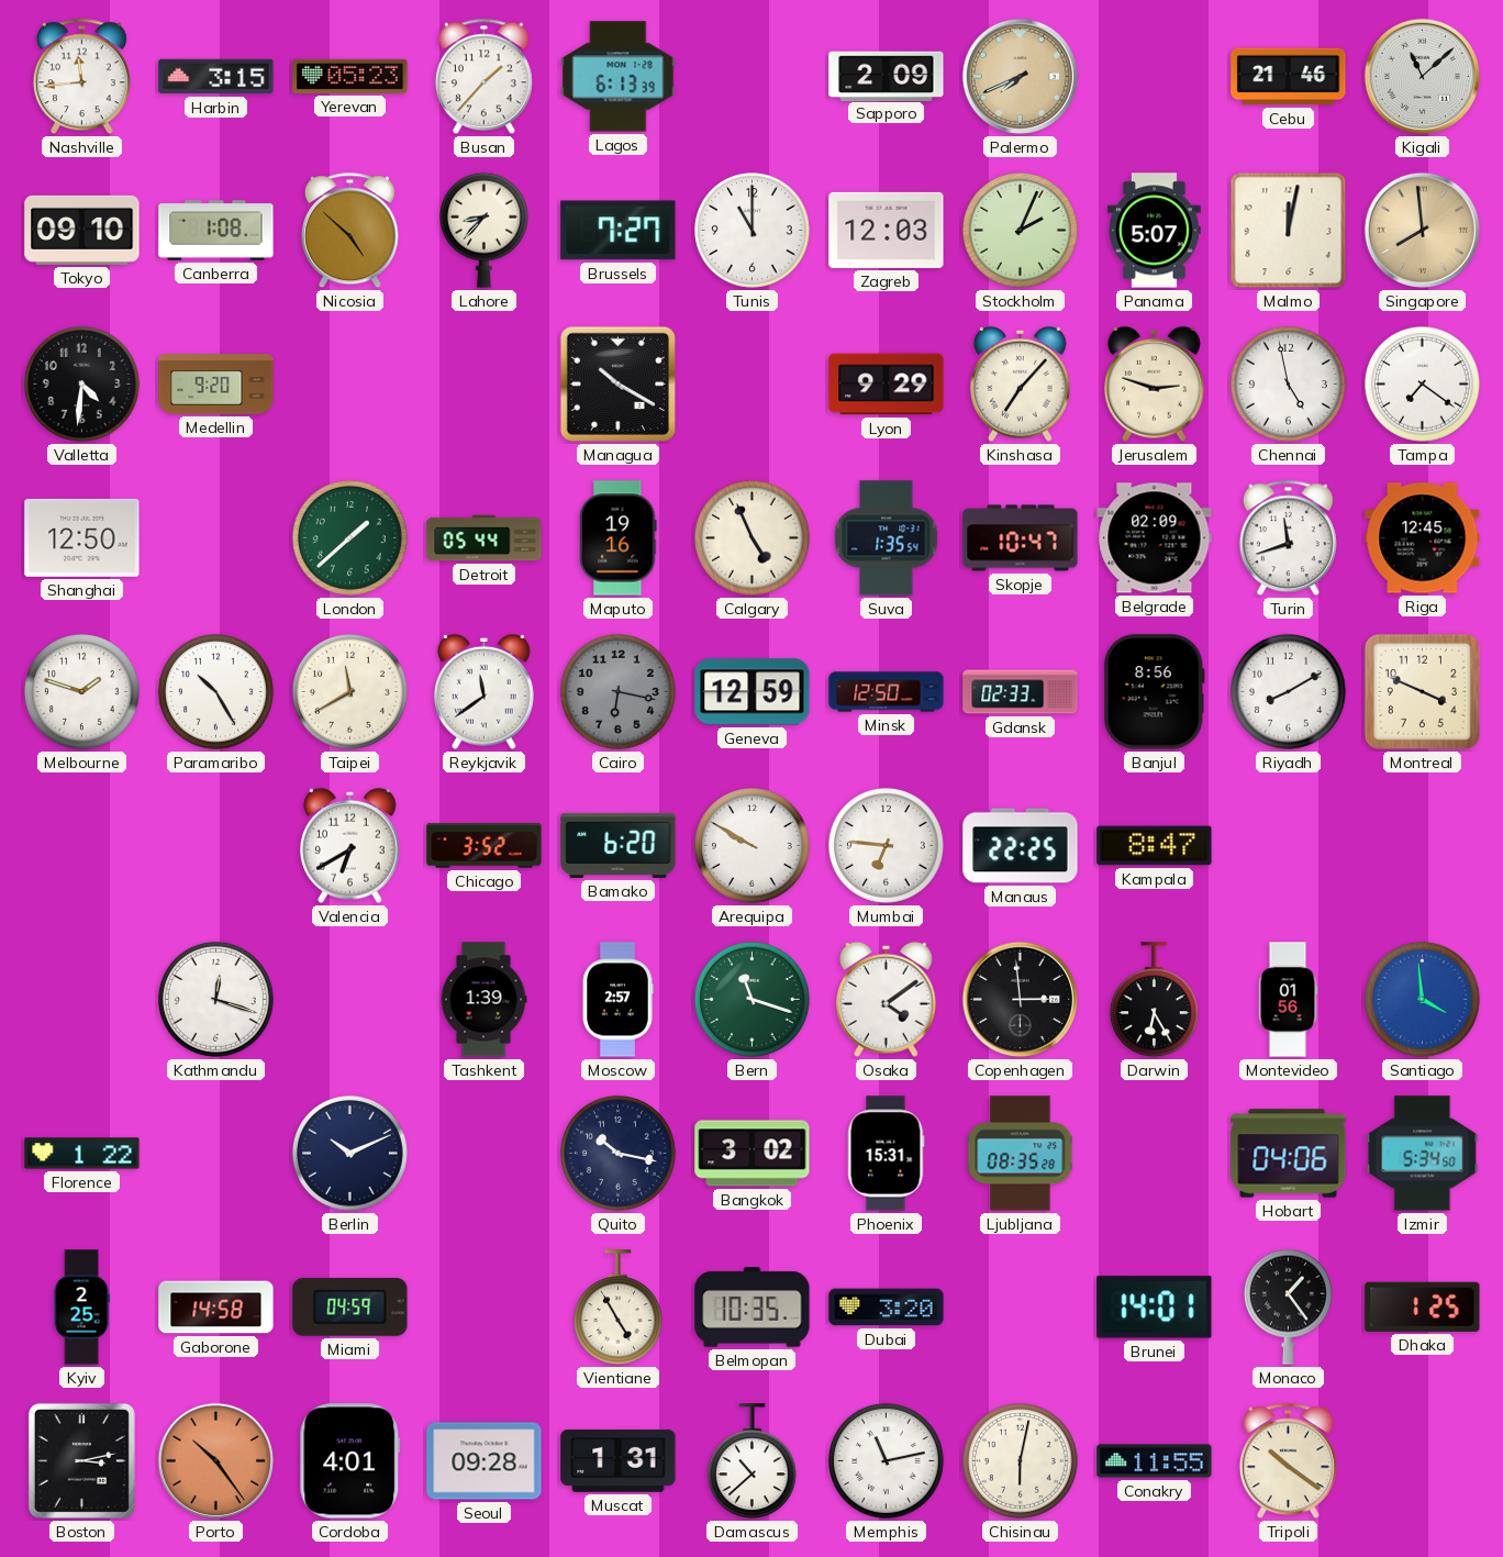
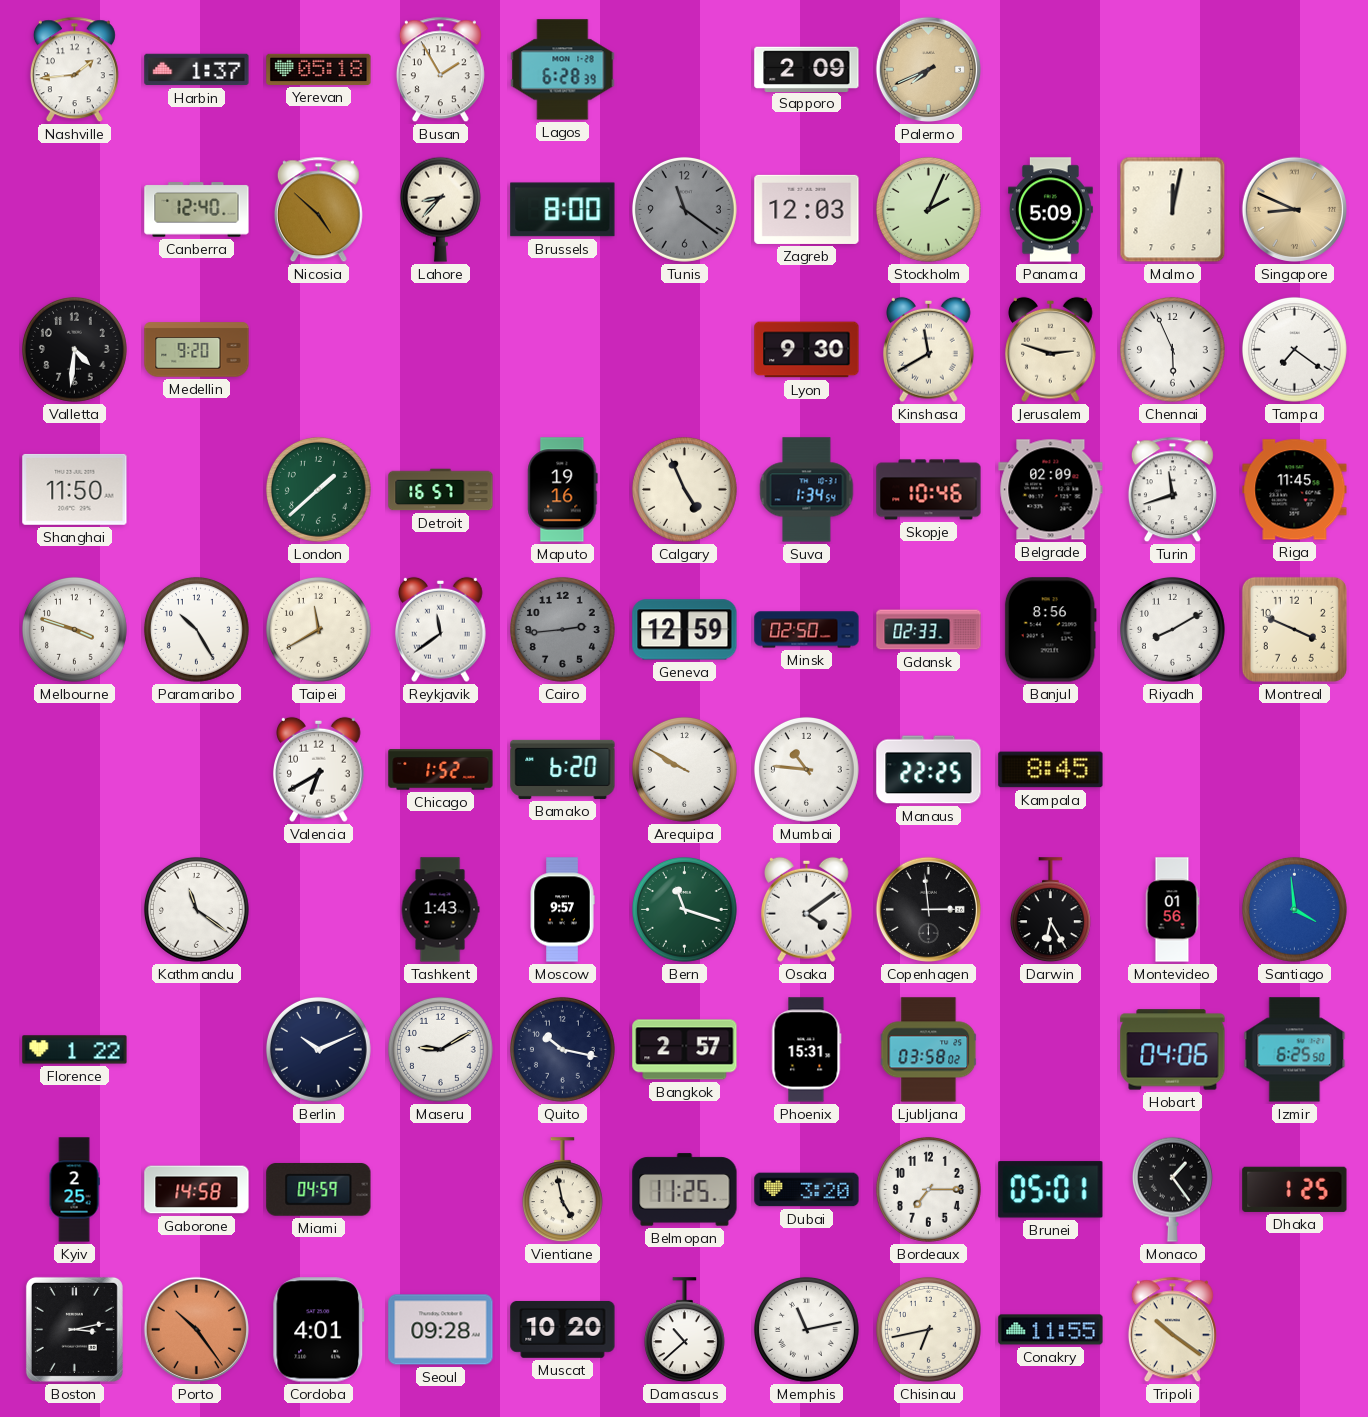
Nashville: 11:44 -> 1:44
Harbin: 3:15 -> 1:37
Yerevan: 05:23 -> 05:18
Busan: 1:37 -> 1:55
Lagos: 6:13 -> 6:28
Cebu: 21:46 -> none
Kigali: 11:08 -> none
Tokyo: 09:10 -> none
Canberra: 1:08 -> 12:40
Brussels: 7:27 -> 8:00
Tunis: 11:00 -> 11:21
Tunis dial: white -> grey
Panama: 5:07 -> 5:09
Singapore: 7:59 -> 8:49
Managua: 10:20 -> none
Lyon: 9:29 -> 9:30
Kinshasa: 7:07 -> 11:40
Chennai: 4:58 -> 5:56
Shanghai: 12:50 -> 11:50
Detroit: 05:44 -> 16:57
Suva: 1:35 -> 1:34
Skopje: 10:47 -> 10:46
Riga: 12:45 -> 11:45
Melbourne: 1:48 -> 3:48
Cairo: 6:17 -> 2:44
Minsk: 12:50 -> 02:50
Chicago: 3:52 -> 1:52
Mumbai: 6:46 -> 10:46
Kampala: 8:47 -> 8:45
Kathmandu: 12:18 -> 11:21
Tashkent: 1:39 -> 1:43
Moscow: 2:57 -> 9:57
Maseru: none -> 9:10
Bangkok: 3:02 -> 2:57
Ljubljana: 08:35 -> 03:58
Izmir: 5:34 -> 6:25
Vientiane: 4:55 -> 4:58
Belmopan: 10:35 -> 11:25
Bordeaux: none -> 7:15
Brunei: 14:01 -> 05:01
Muscat: 1:31 -> 10:20
Chisinau: 6:02 -> 6:43
